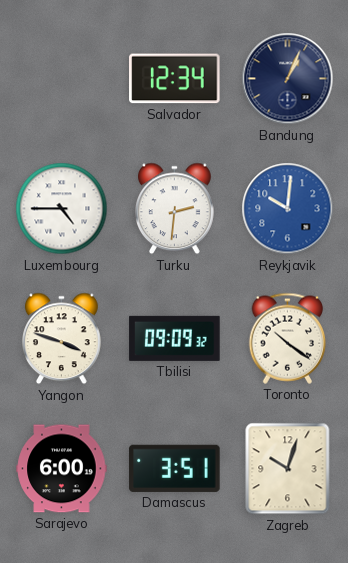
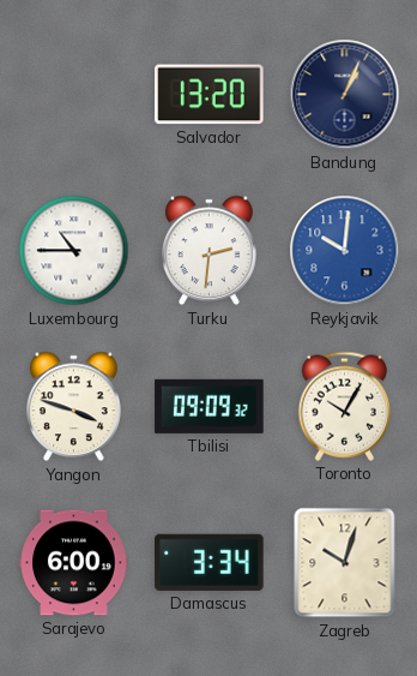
Salvador: 12:34 -> 13:20
Luxembourg: 4:45 -> 10:45
Toronto: 10:21 -> 10:05
Damascus: 3:51 -> 3:34
